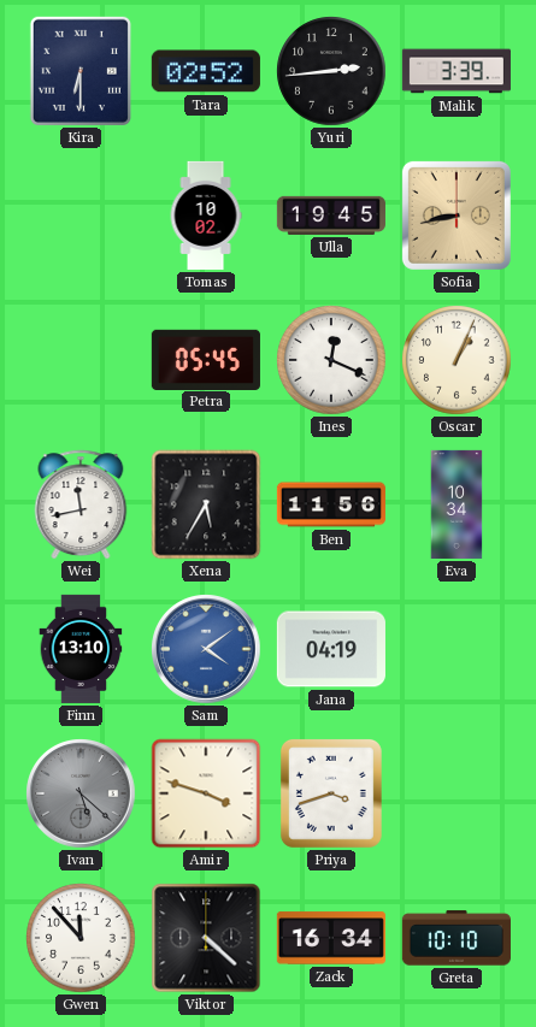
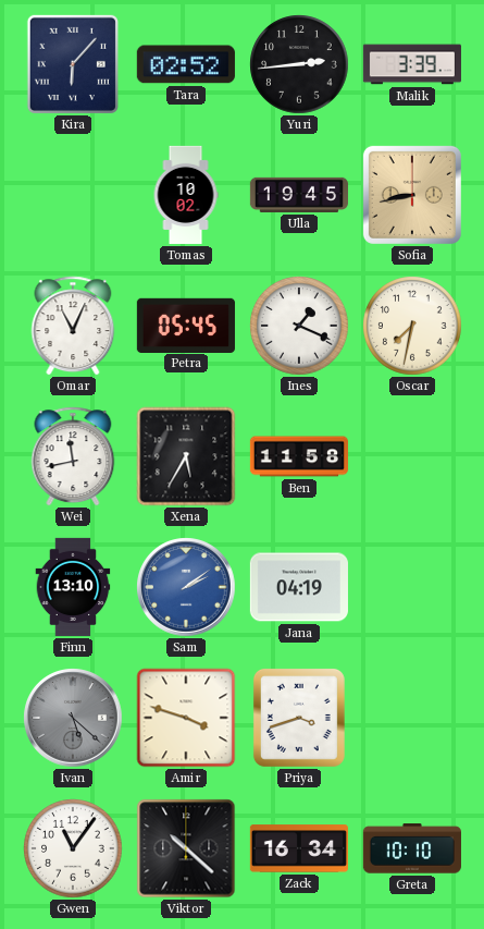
Kira: 6:30 -> 6:07
Omar: none -> 11:04
Ines: 12:19 -> 1:19
Oscar: 1:04 -> 7:32
Ben: 11:56 -> 11:58
Eva: 10:34 -> none
Sam: 4:09 -> 2:09
Gwen: 11:53 -> 11:06
Viktor: 4:22 -> 10:22
